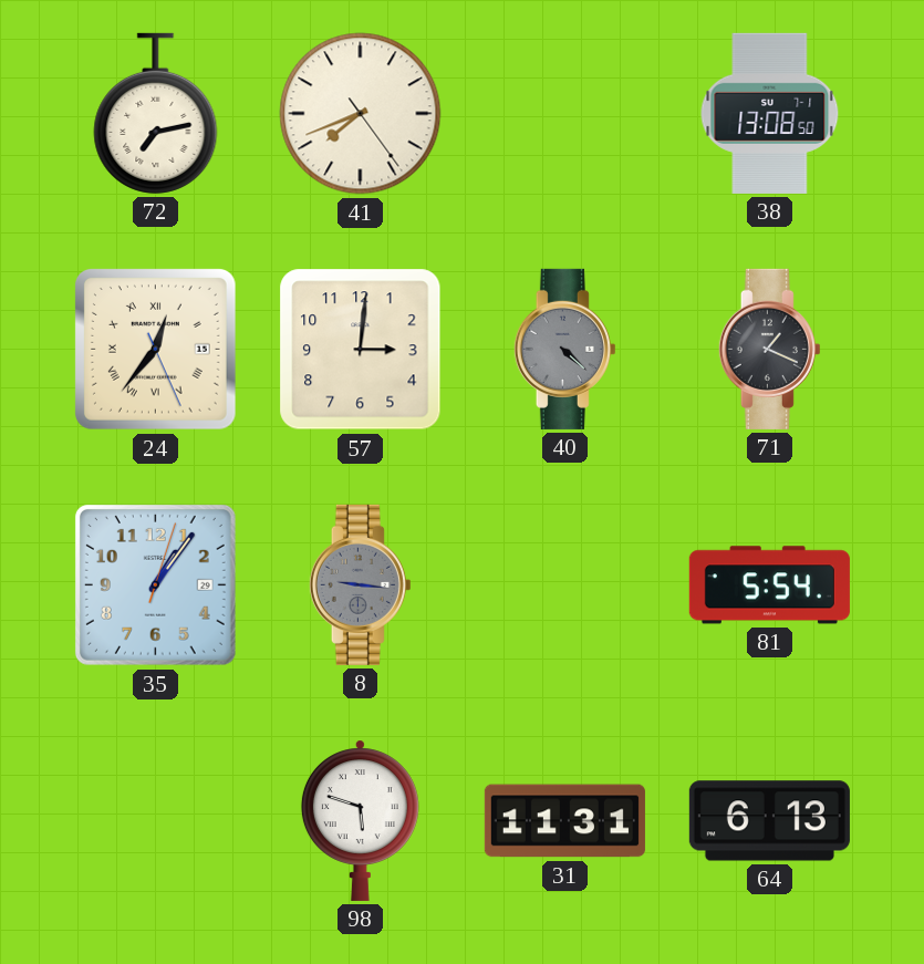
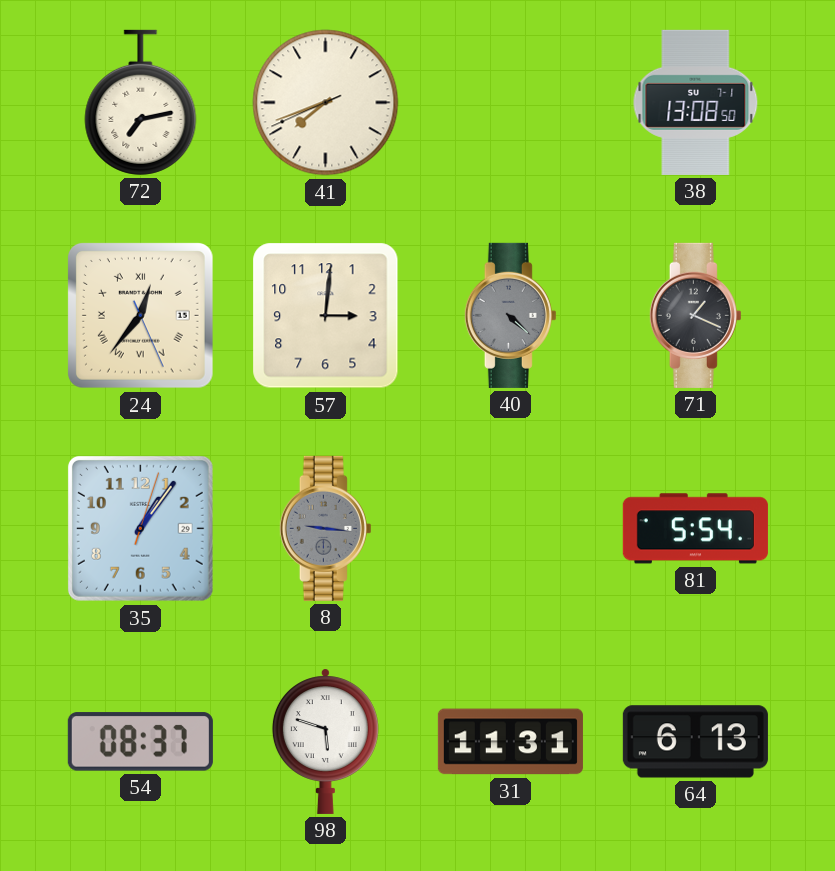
41: 7:41:24 -> 7:41:41
54: none -> 08:37
